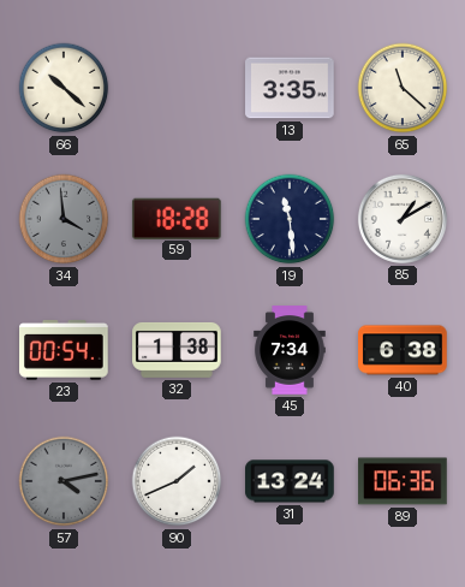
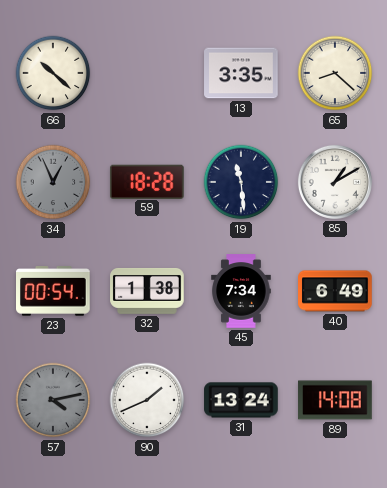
65: 11:22 -> 8:22
34: 3:59 -> 12:56
40: 6:38 -> 6:49
89: 06:36 -> 14:08
